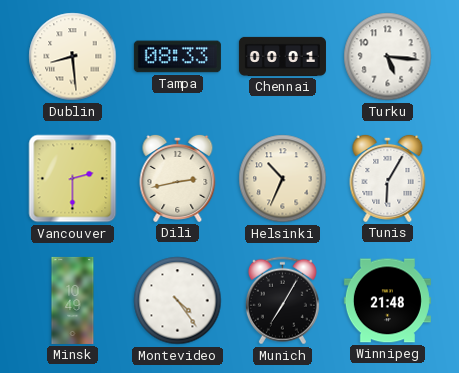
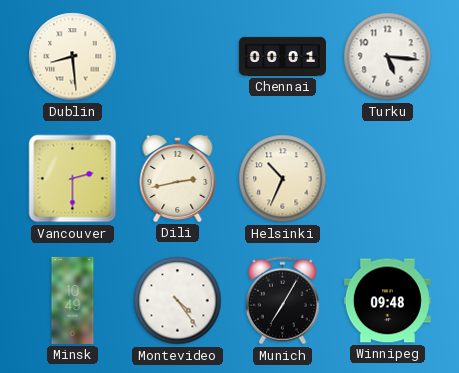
Tampa: 08:33 -> none
Tunis: 6:05 -> none
Winnipeg: 21:48 -> 09:48
